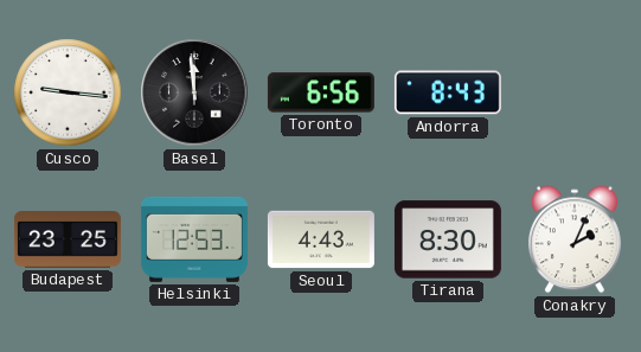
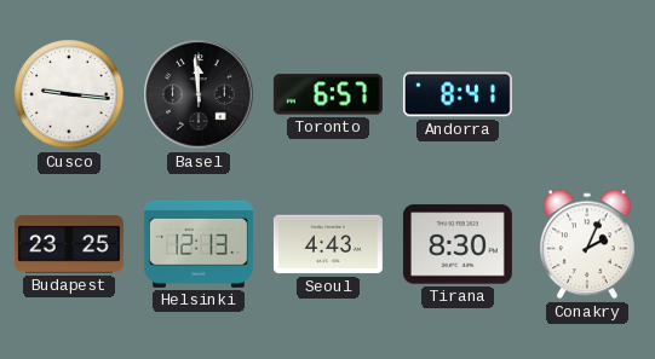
Toronto: 6:56 -> 6:57
Andorra: 8:43 -> 8:41
Helsinki: 12:53 -> 12:13
